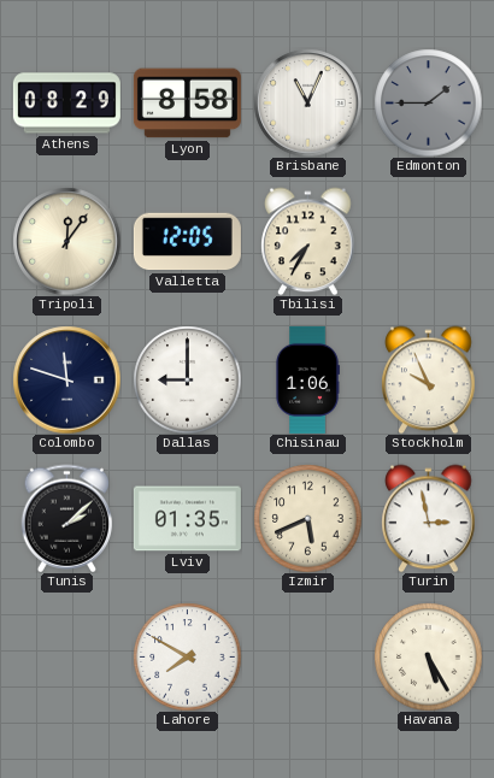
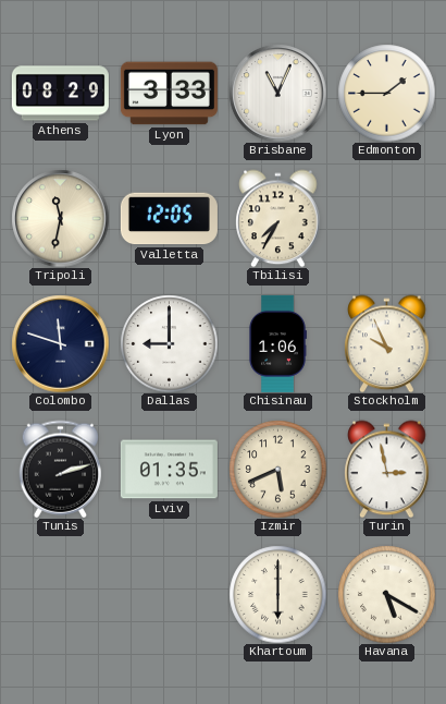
Lyon: 8:58 -> 3:33
Edmonton dial: grey -> cream
Tripoli: 12:06 -> 11:32
Tunis: 2:08 -> 2:12
Lahore: 7:50 -> none
Khartoum: none -> 6:00
Havana: 5:25 -> 5:20
